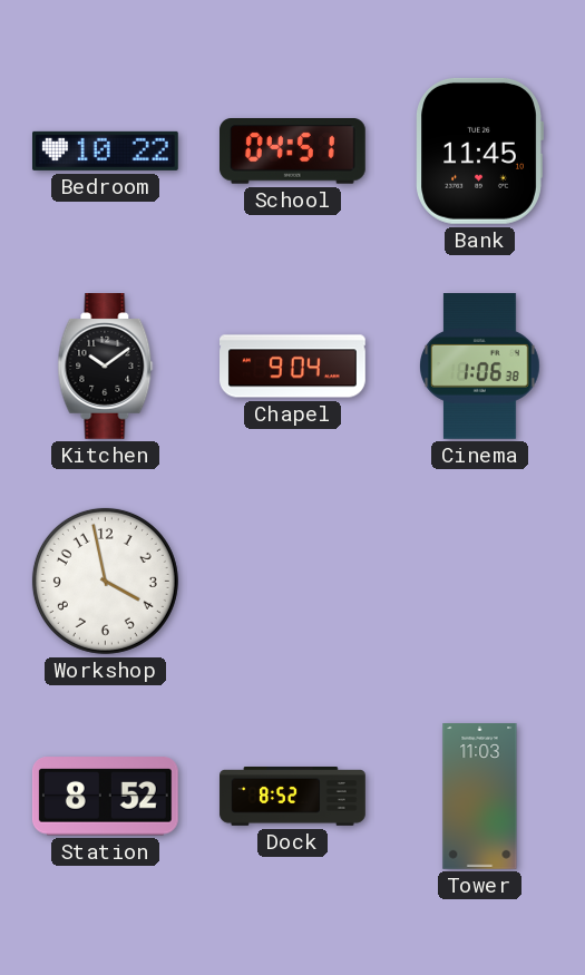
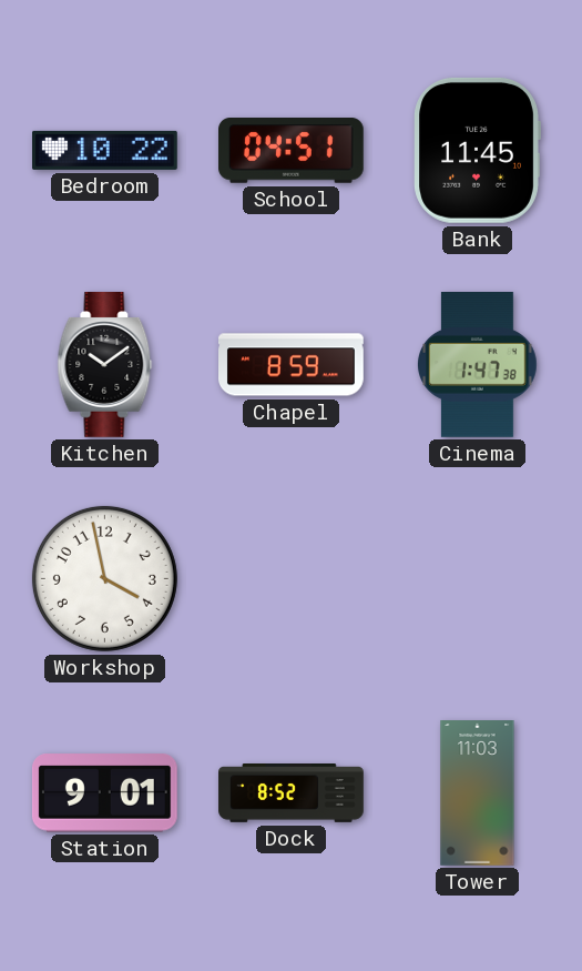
Chapel: 9:04 -> 8:59
Cinema: 1:06 -> 1:47
Station: 8:52 -> 9:01
